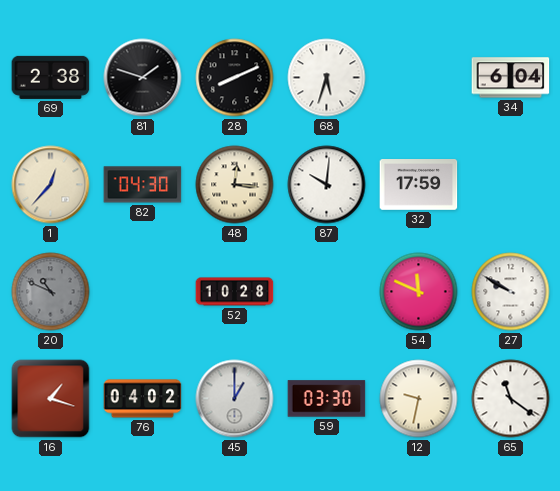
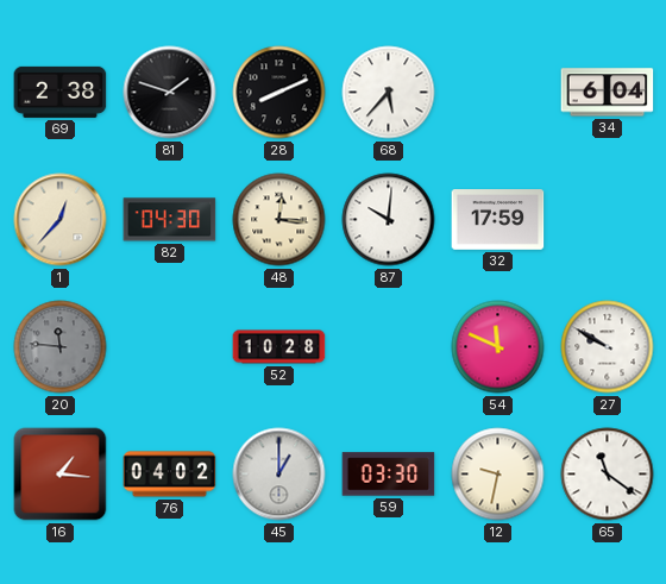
68: 5:33 -> 5:37
20: 10:49 -> 11:46
16: 1:18 -> 1:16
